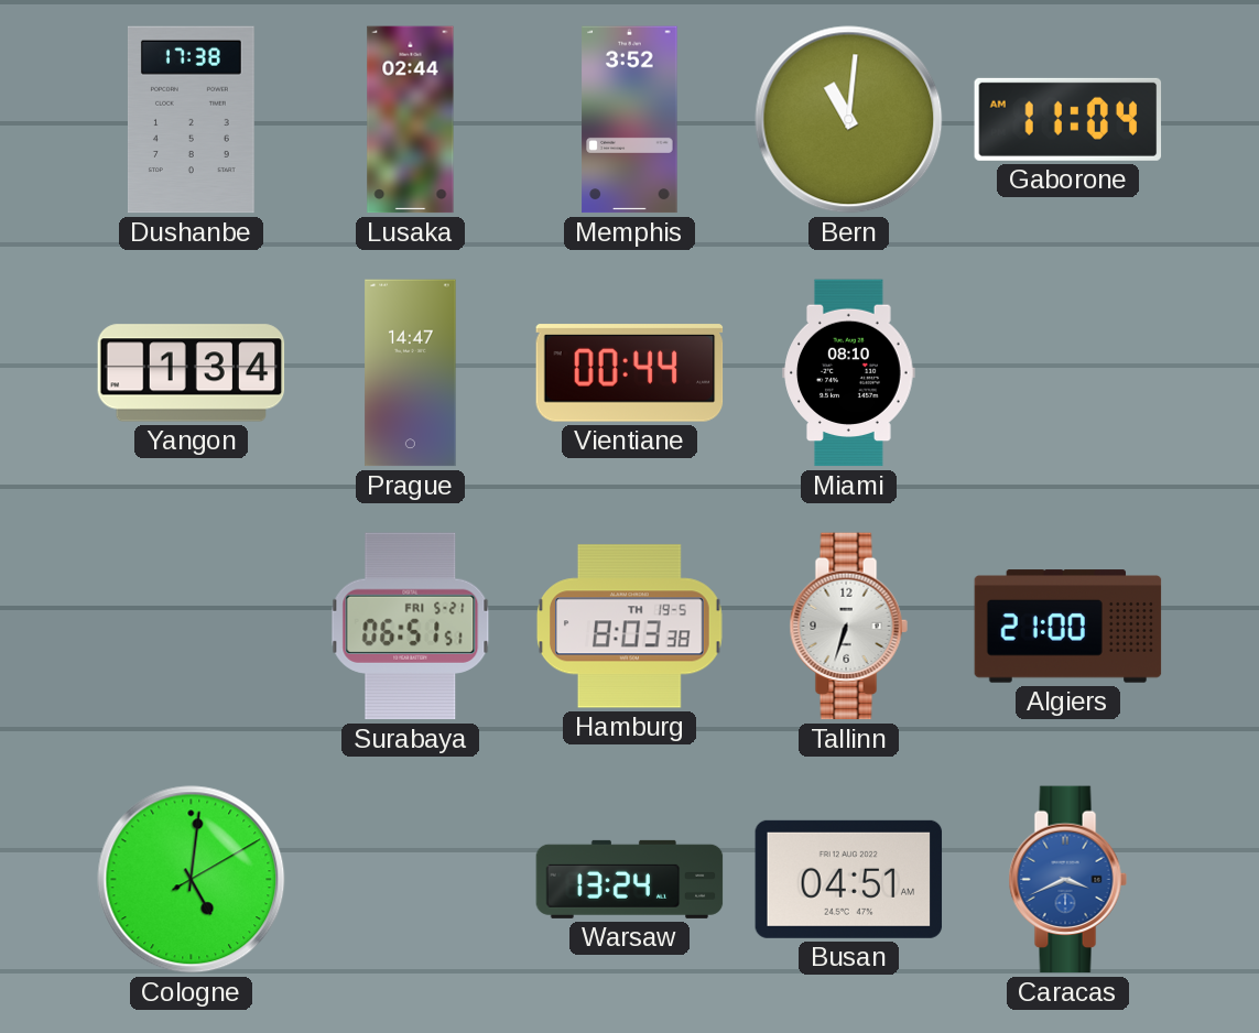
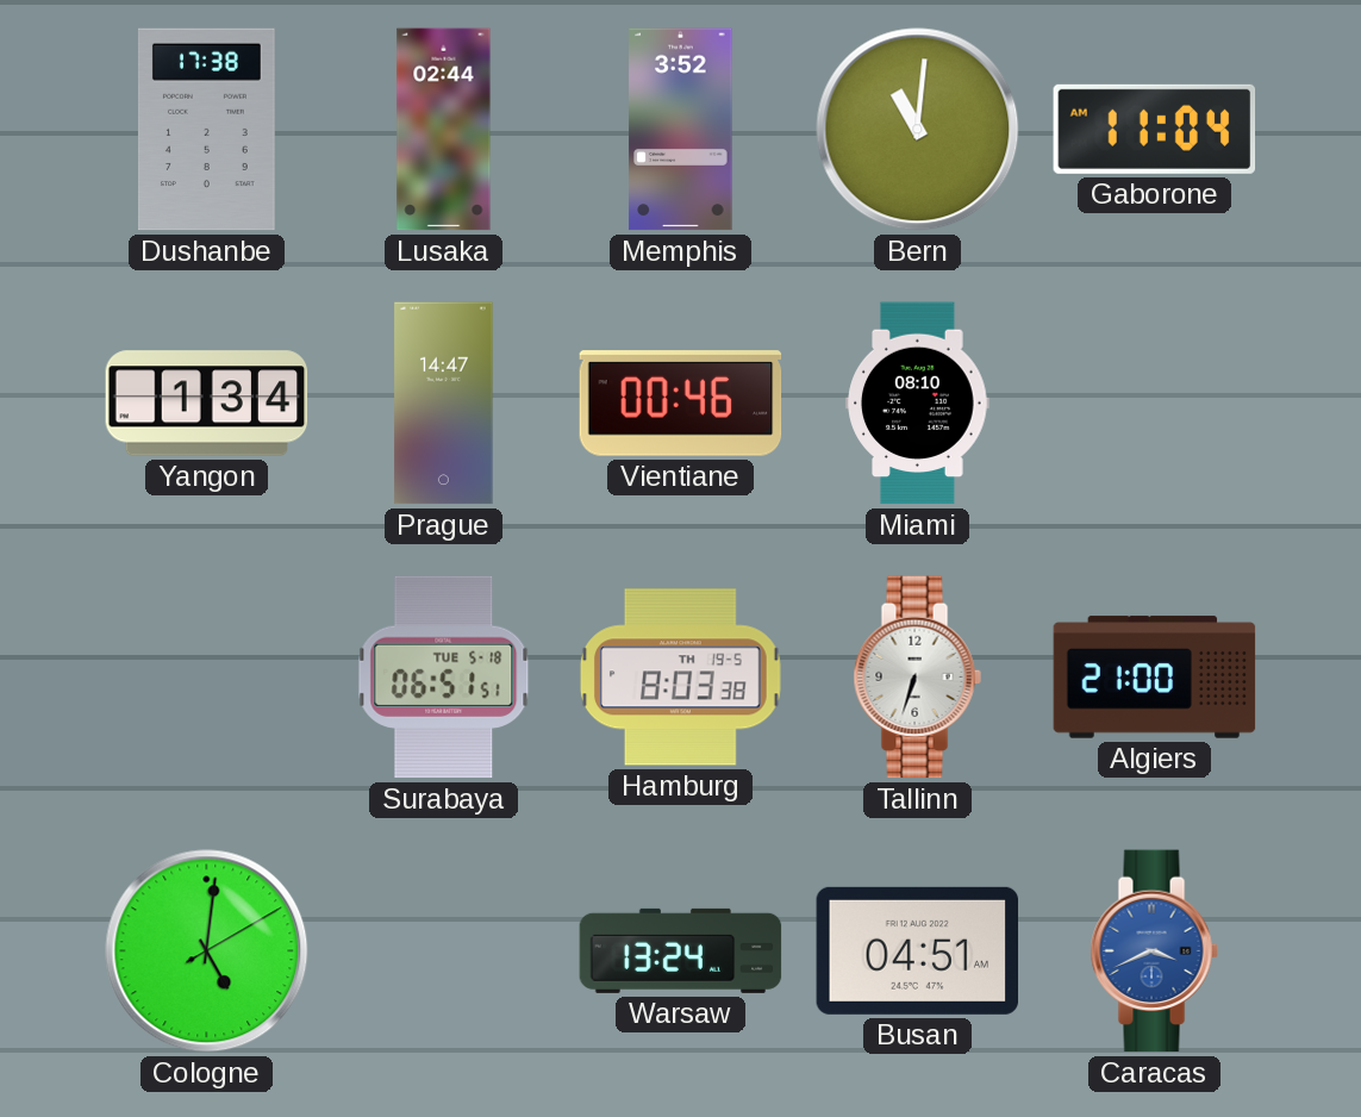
Vientiane: 00:44 -> 00:46
Surabaya date: FRI 5-21 -> TUE 5-18
